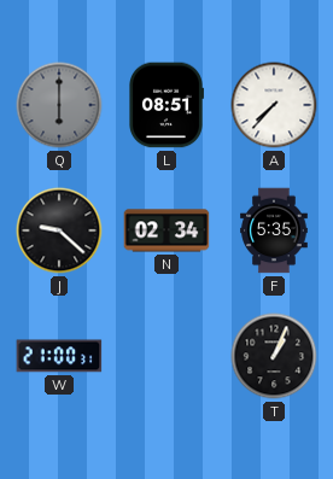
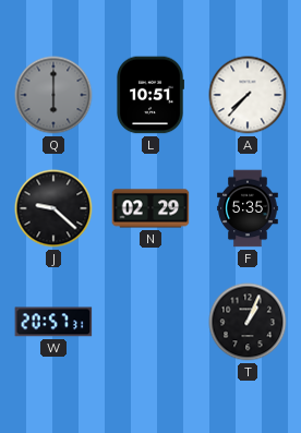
L: 08:51 -> 10:51
N: 02:34 -> 02:29
W: 21:00 -> 20:57
